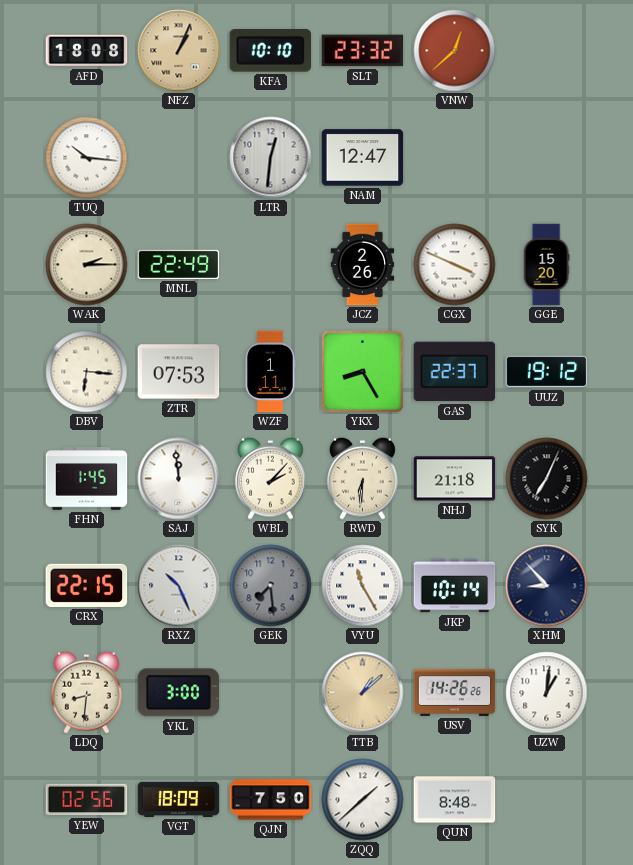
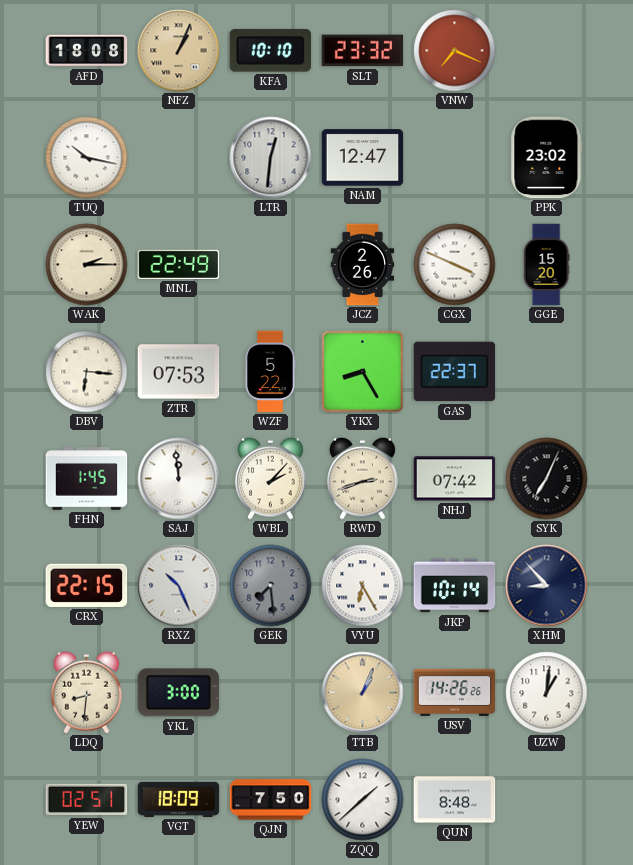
VNW: 12:38 -> 7:19
TUQ: 10:16 -> 10:17
PPK: none -> 23:02
WZF: 1:11 -> 5:22
UUZ: 19:12 -> none
RWD: 6:31 -> 2:42
NHJ: 21:18 -> 07:42
VYU: 11:25 -> 6:25
TTB: 1:08 -> 1:04
YEW: 02:56 -> 02:51
